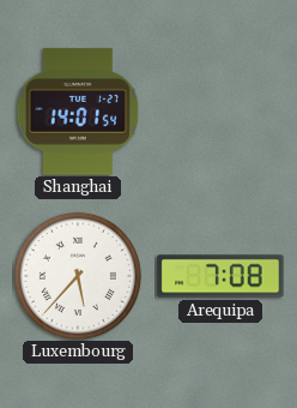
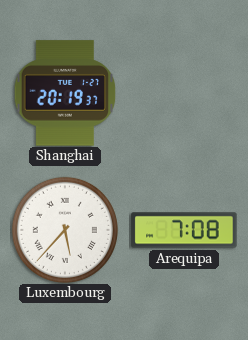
Shanghai: 14:01 -> 20:19
